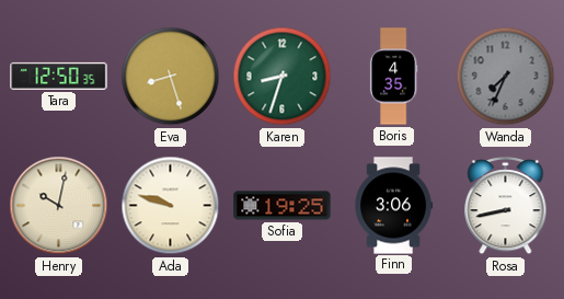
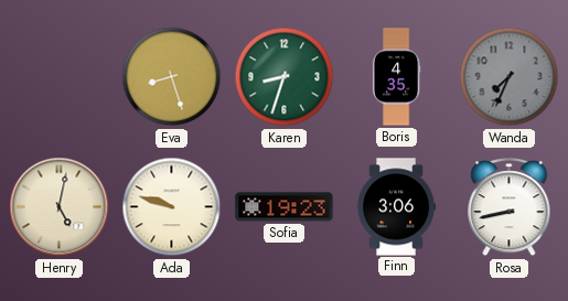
Tara: 12:50 -> none
Henry: 10:02 -> 5:02
Sofia: 19:25 -> 19:23
